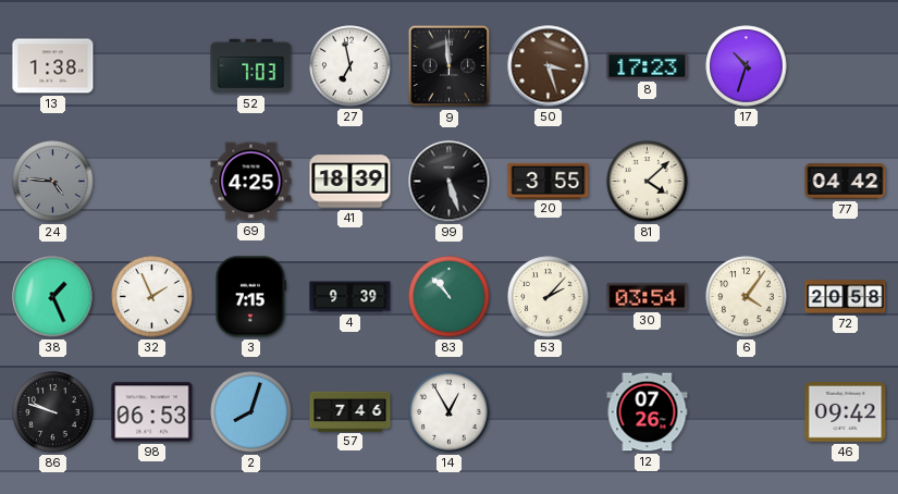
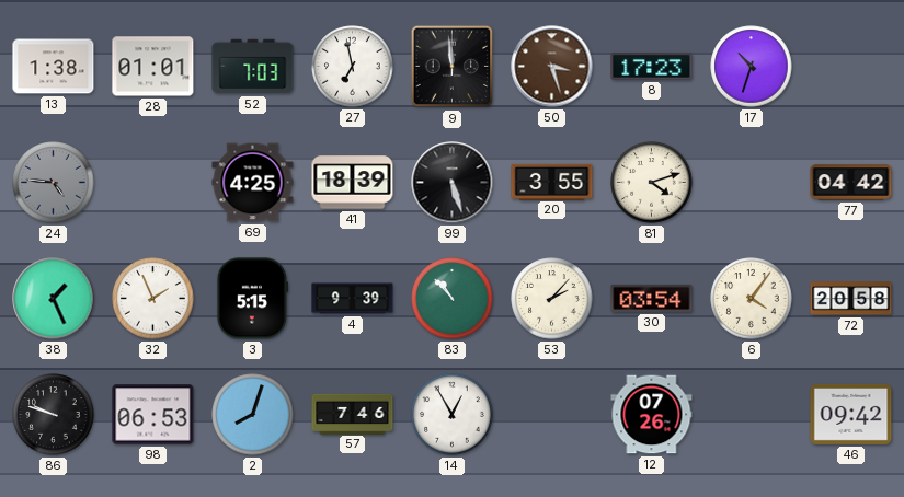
28: none -> 01:01
81: 4:08 -> 4:12
3: 7:15 -> 5:15
